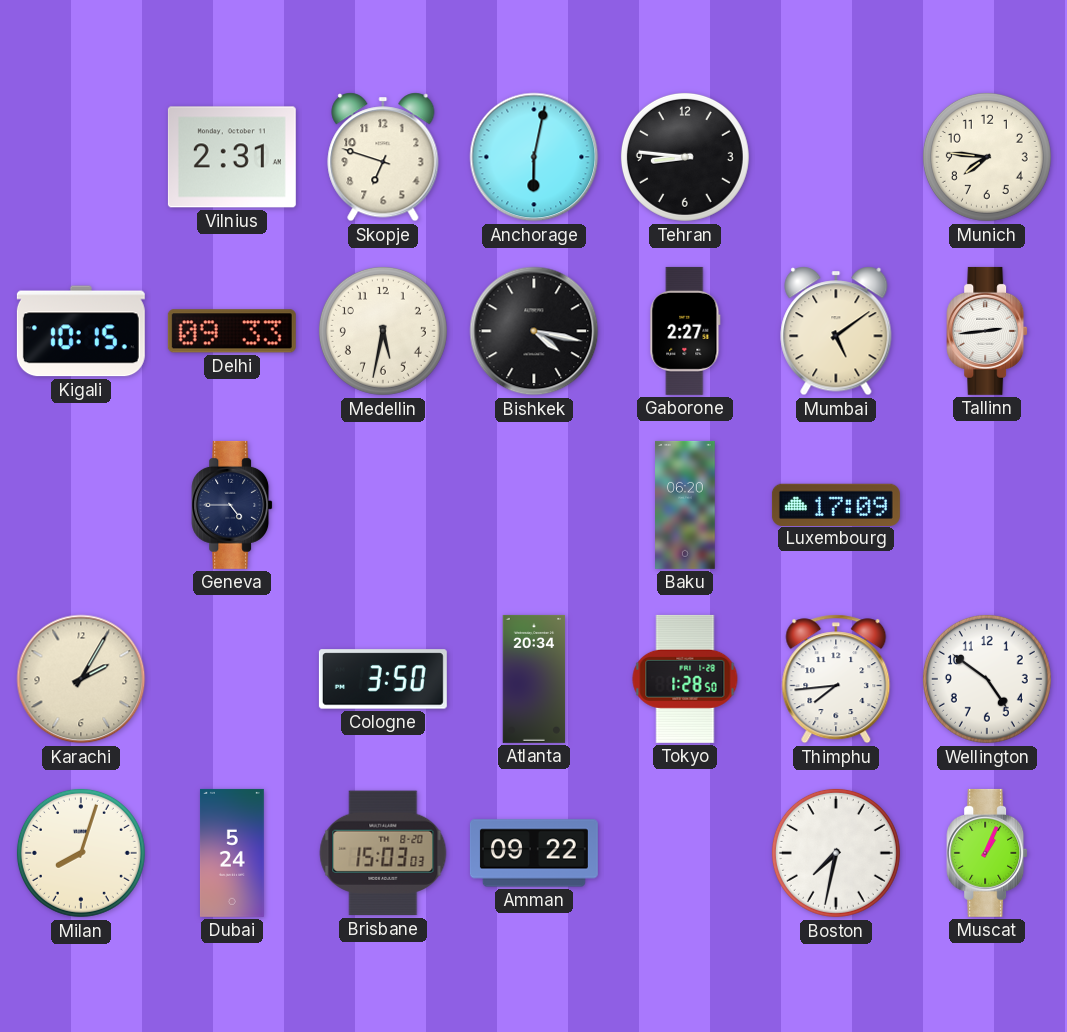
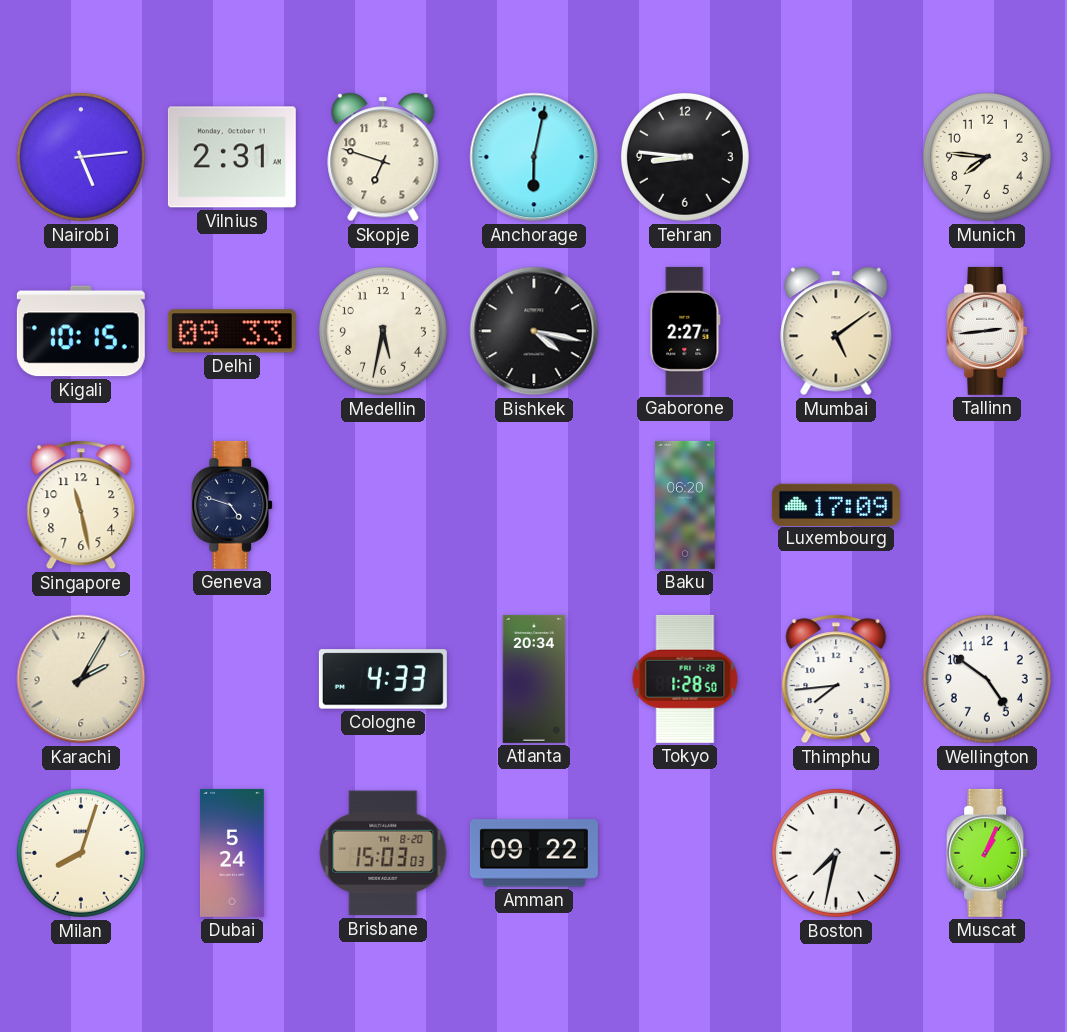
Nairobi: none -> 5:14
Singapore: none -> 11:28
Geneva: 4:45 -> 4:48
Cologne: 3:50 -> 4:33
